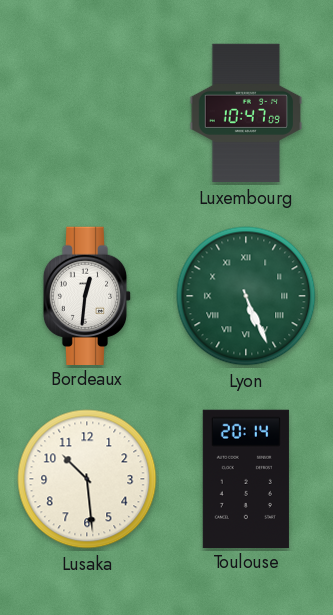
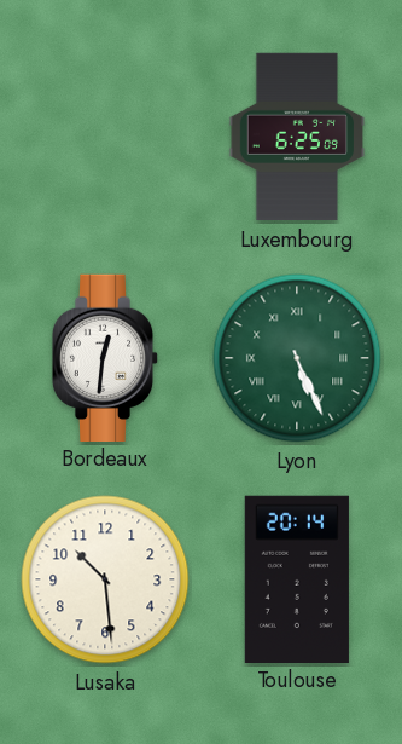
Luxembourg: 10:47 -> 6:25
